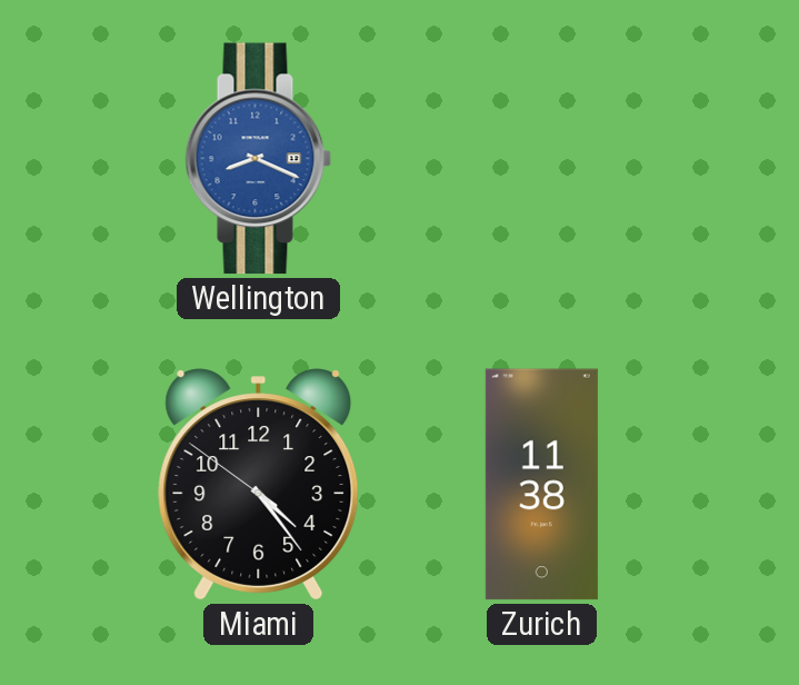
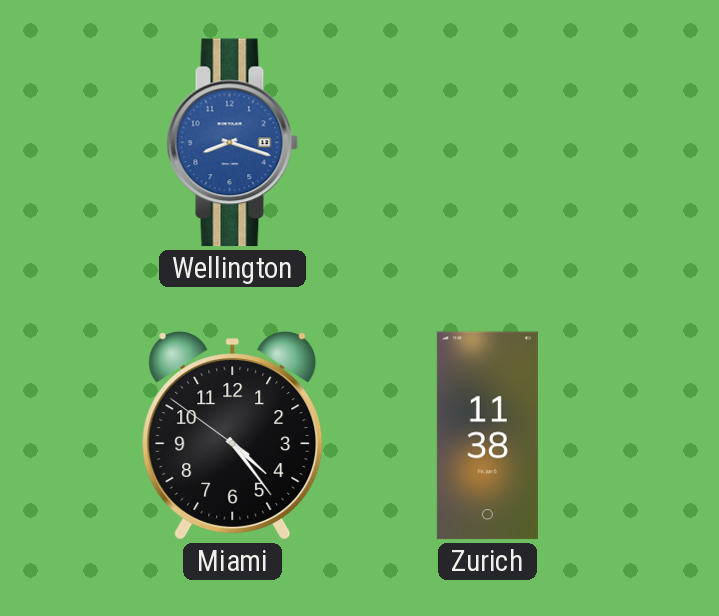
Wellington: 8:19 -> 8:18
